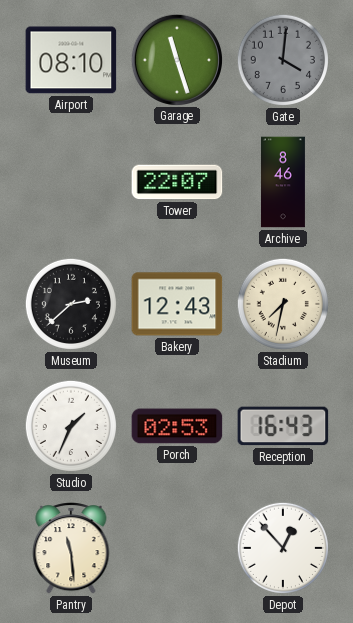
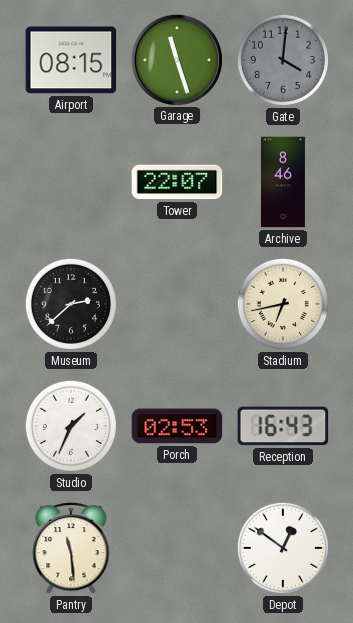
Airport: 08:10 -> 08:15
Bakery: 12:43 -> none
Stadium: 7:32 -> 6:43
Depot: 12:53 -> 12:51
